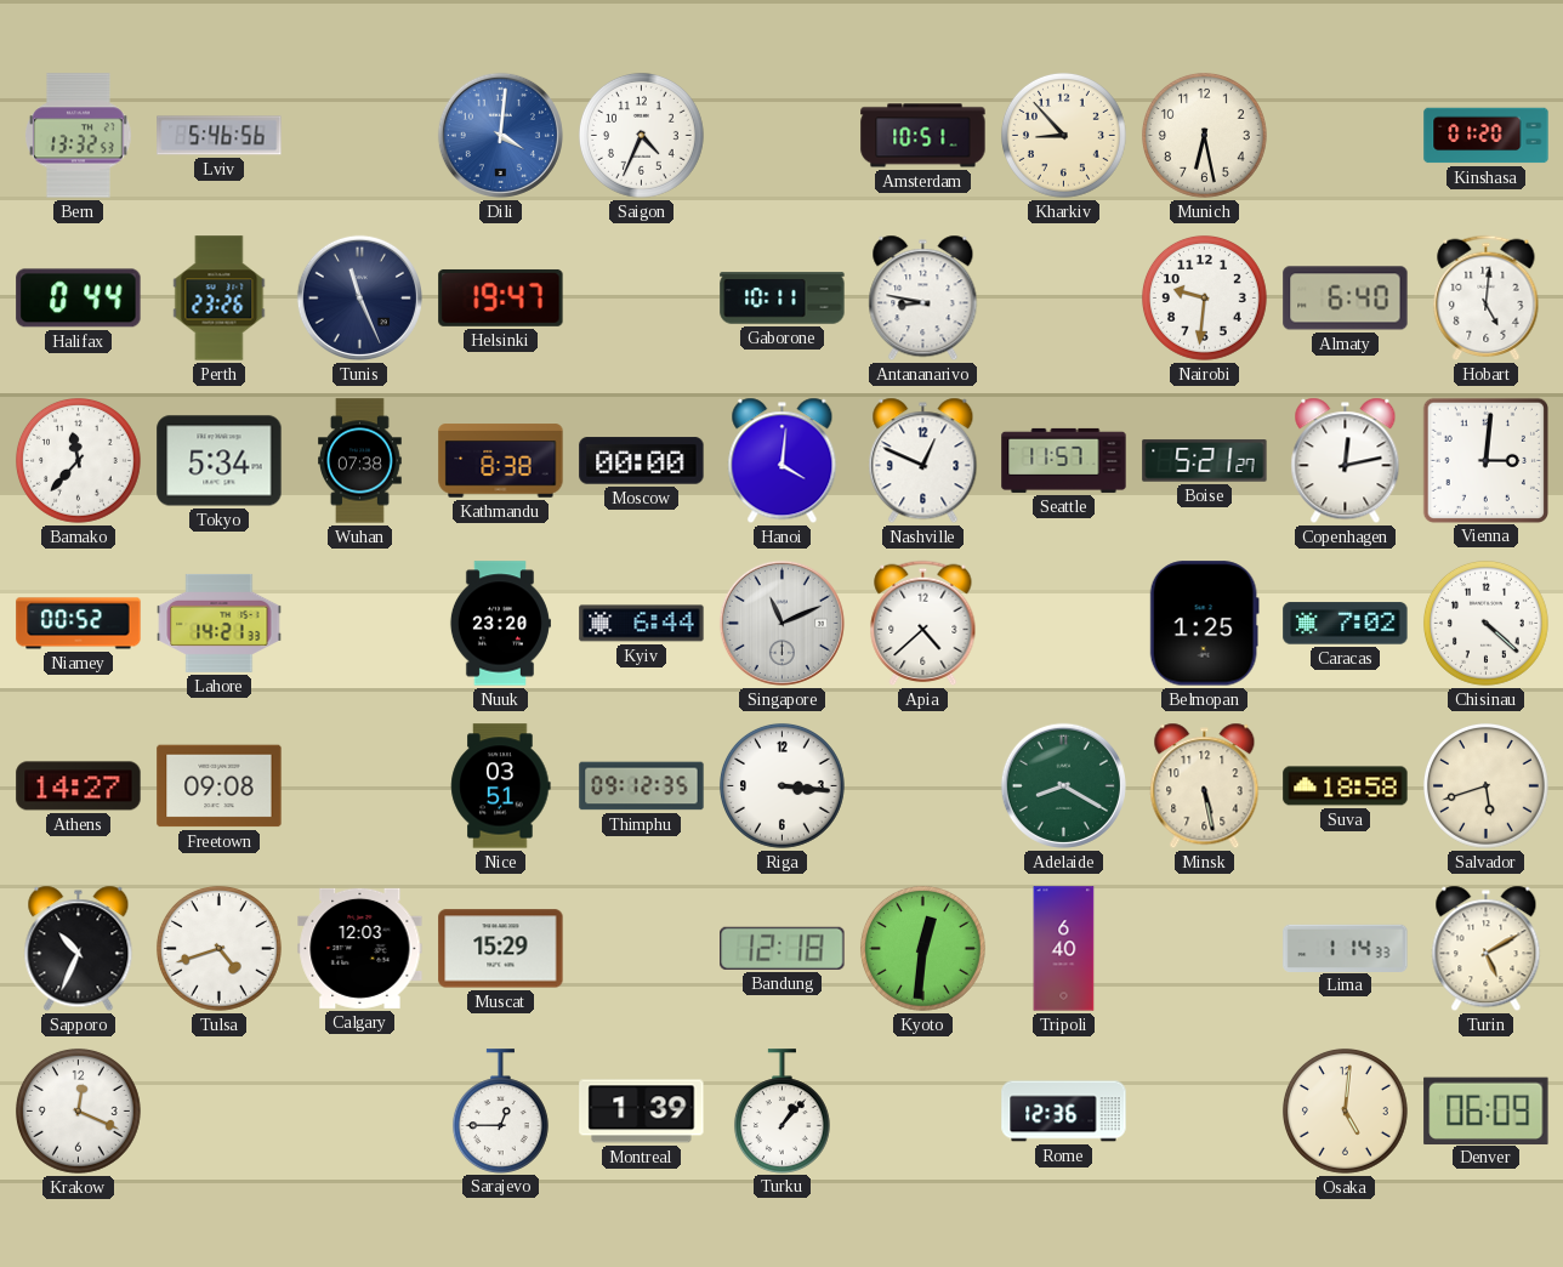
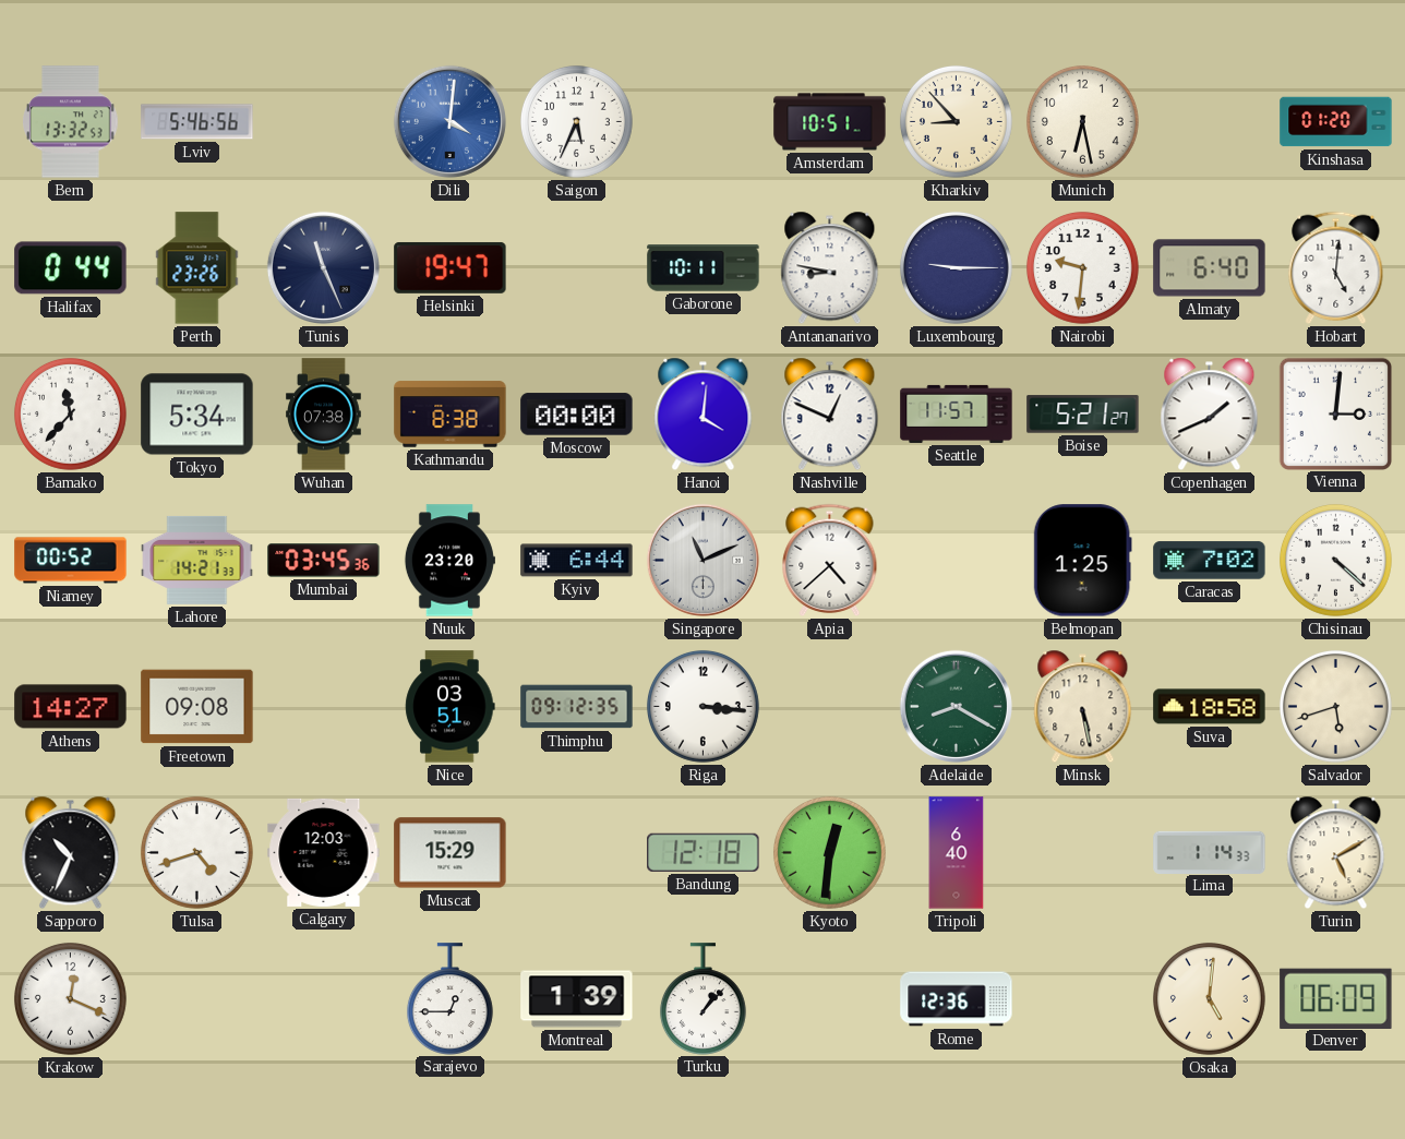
Saigon: 4:34 -> 5:34
Luxembourg: none -> 9:15
Copenhagen: 12:13 -> 1:41
Mumbai: none -> 03:45
